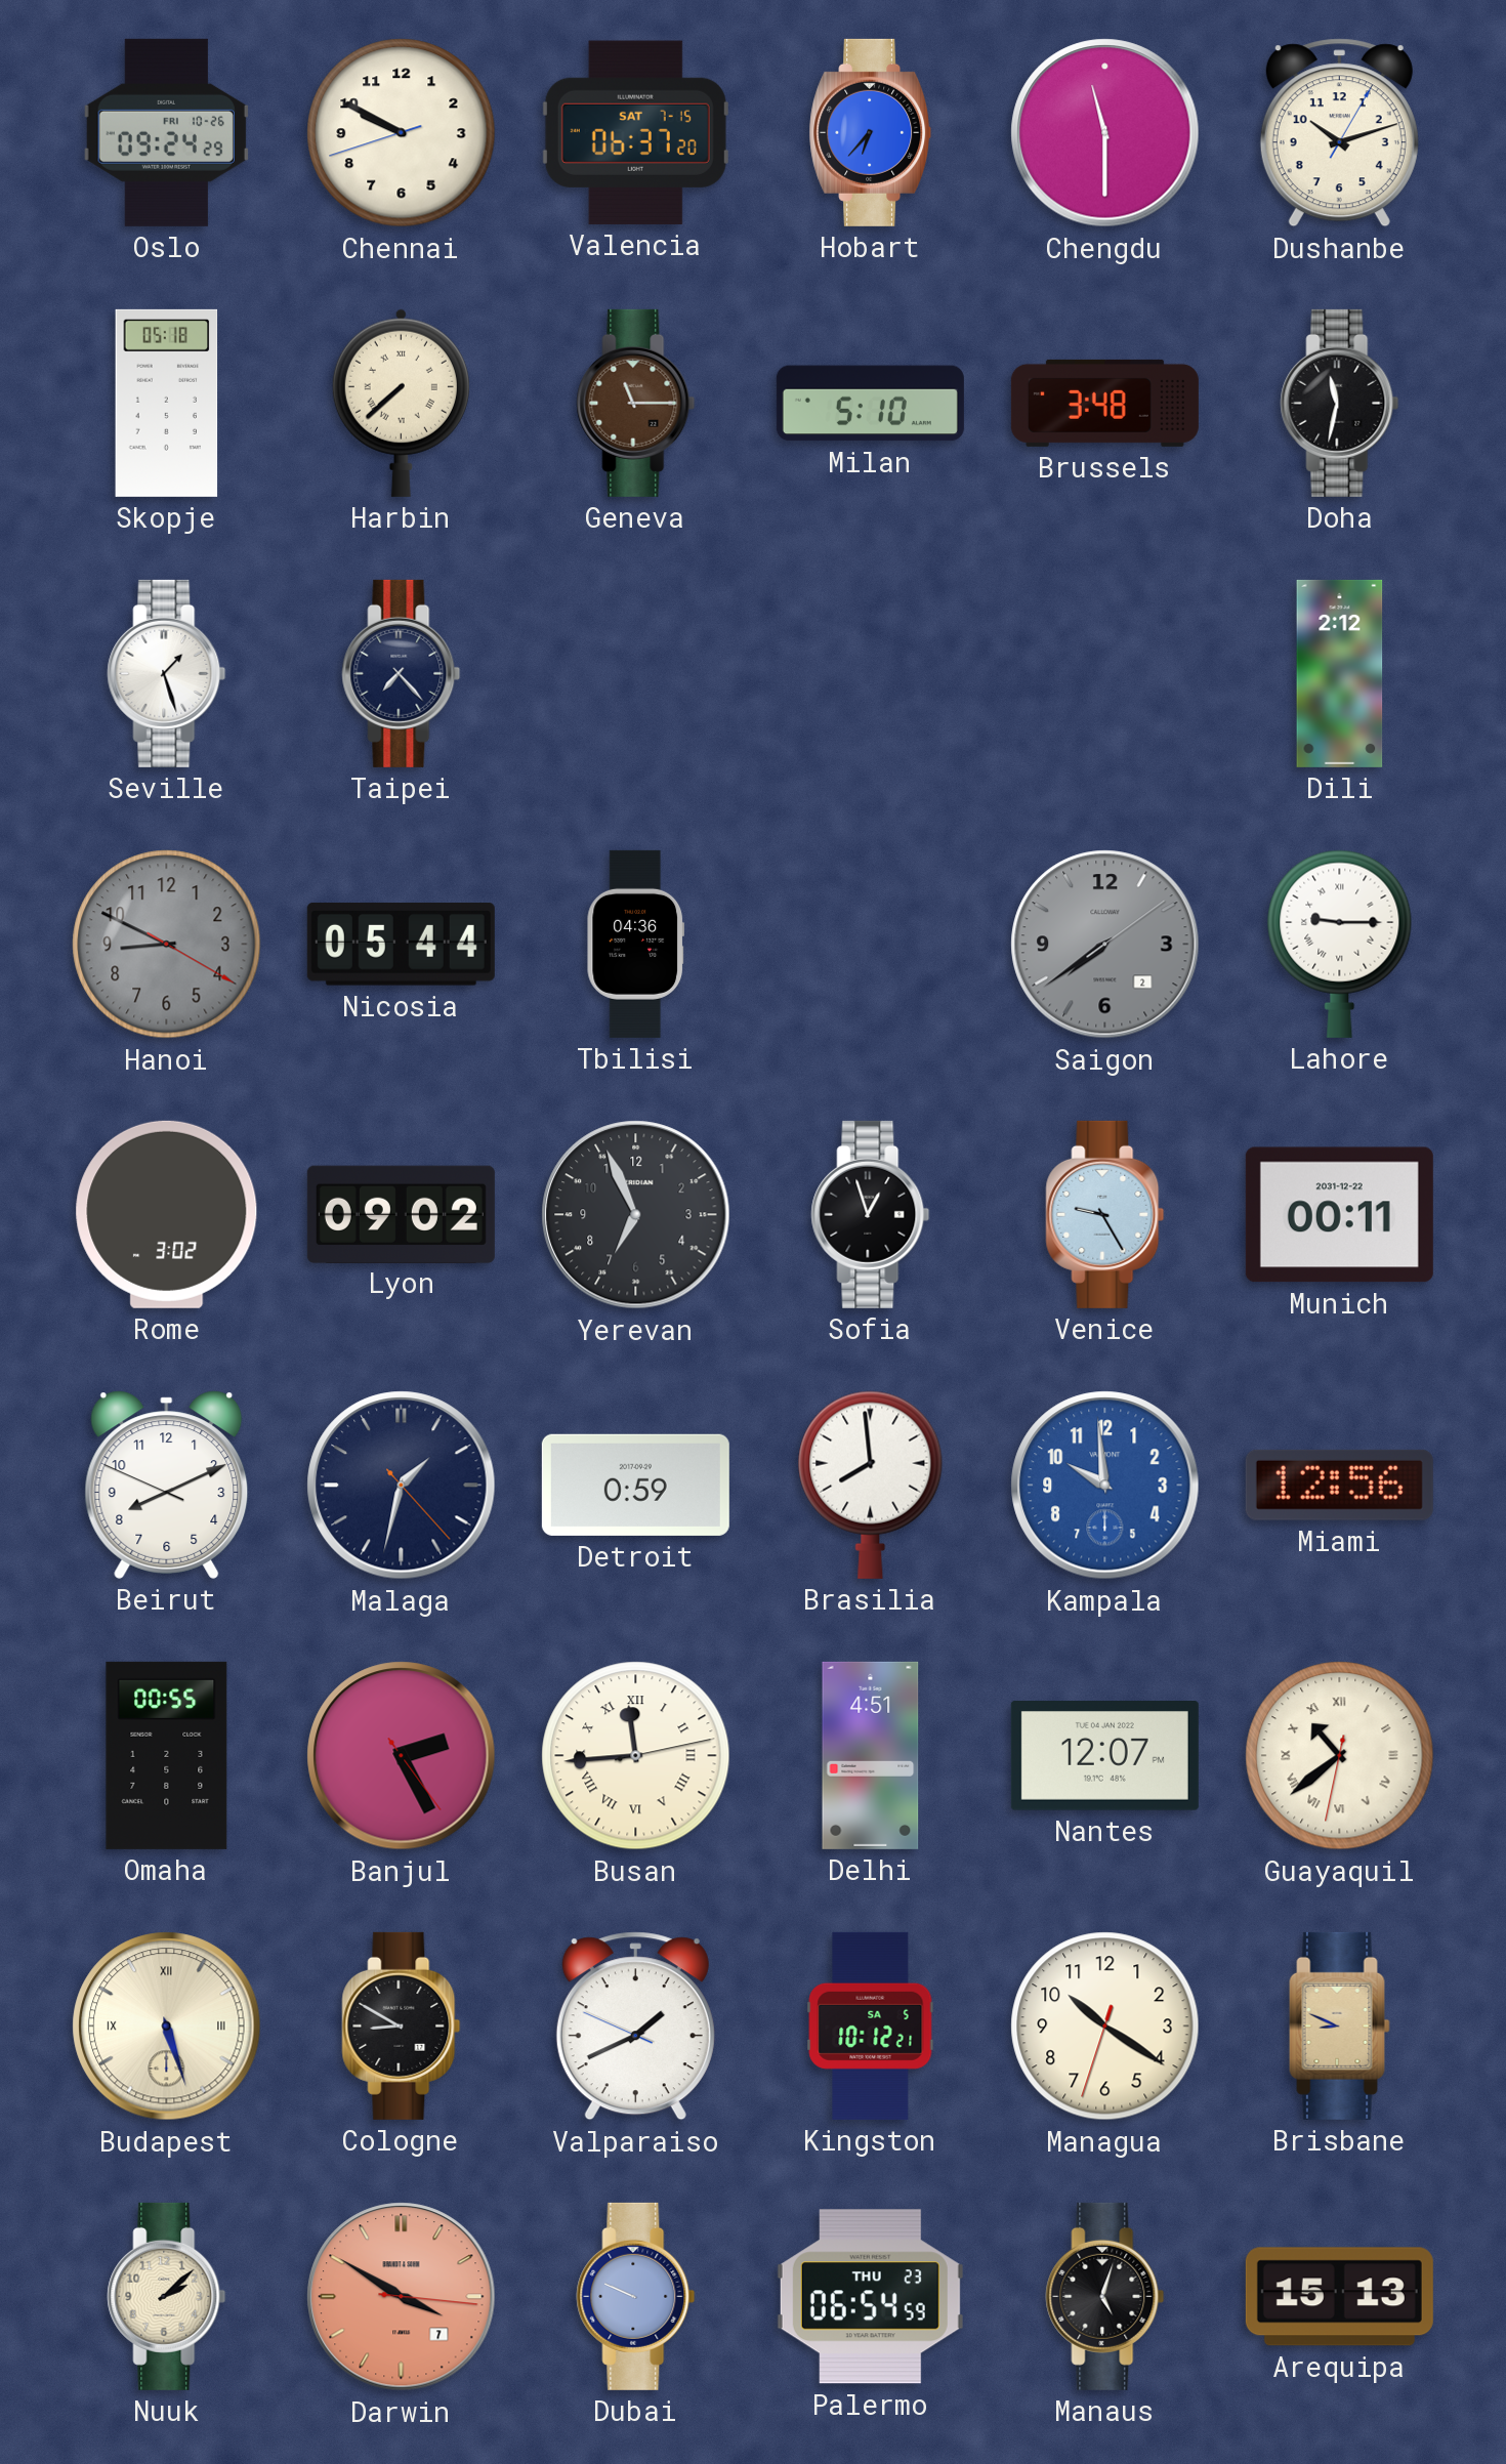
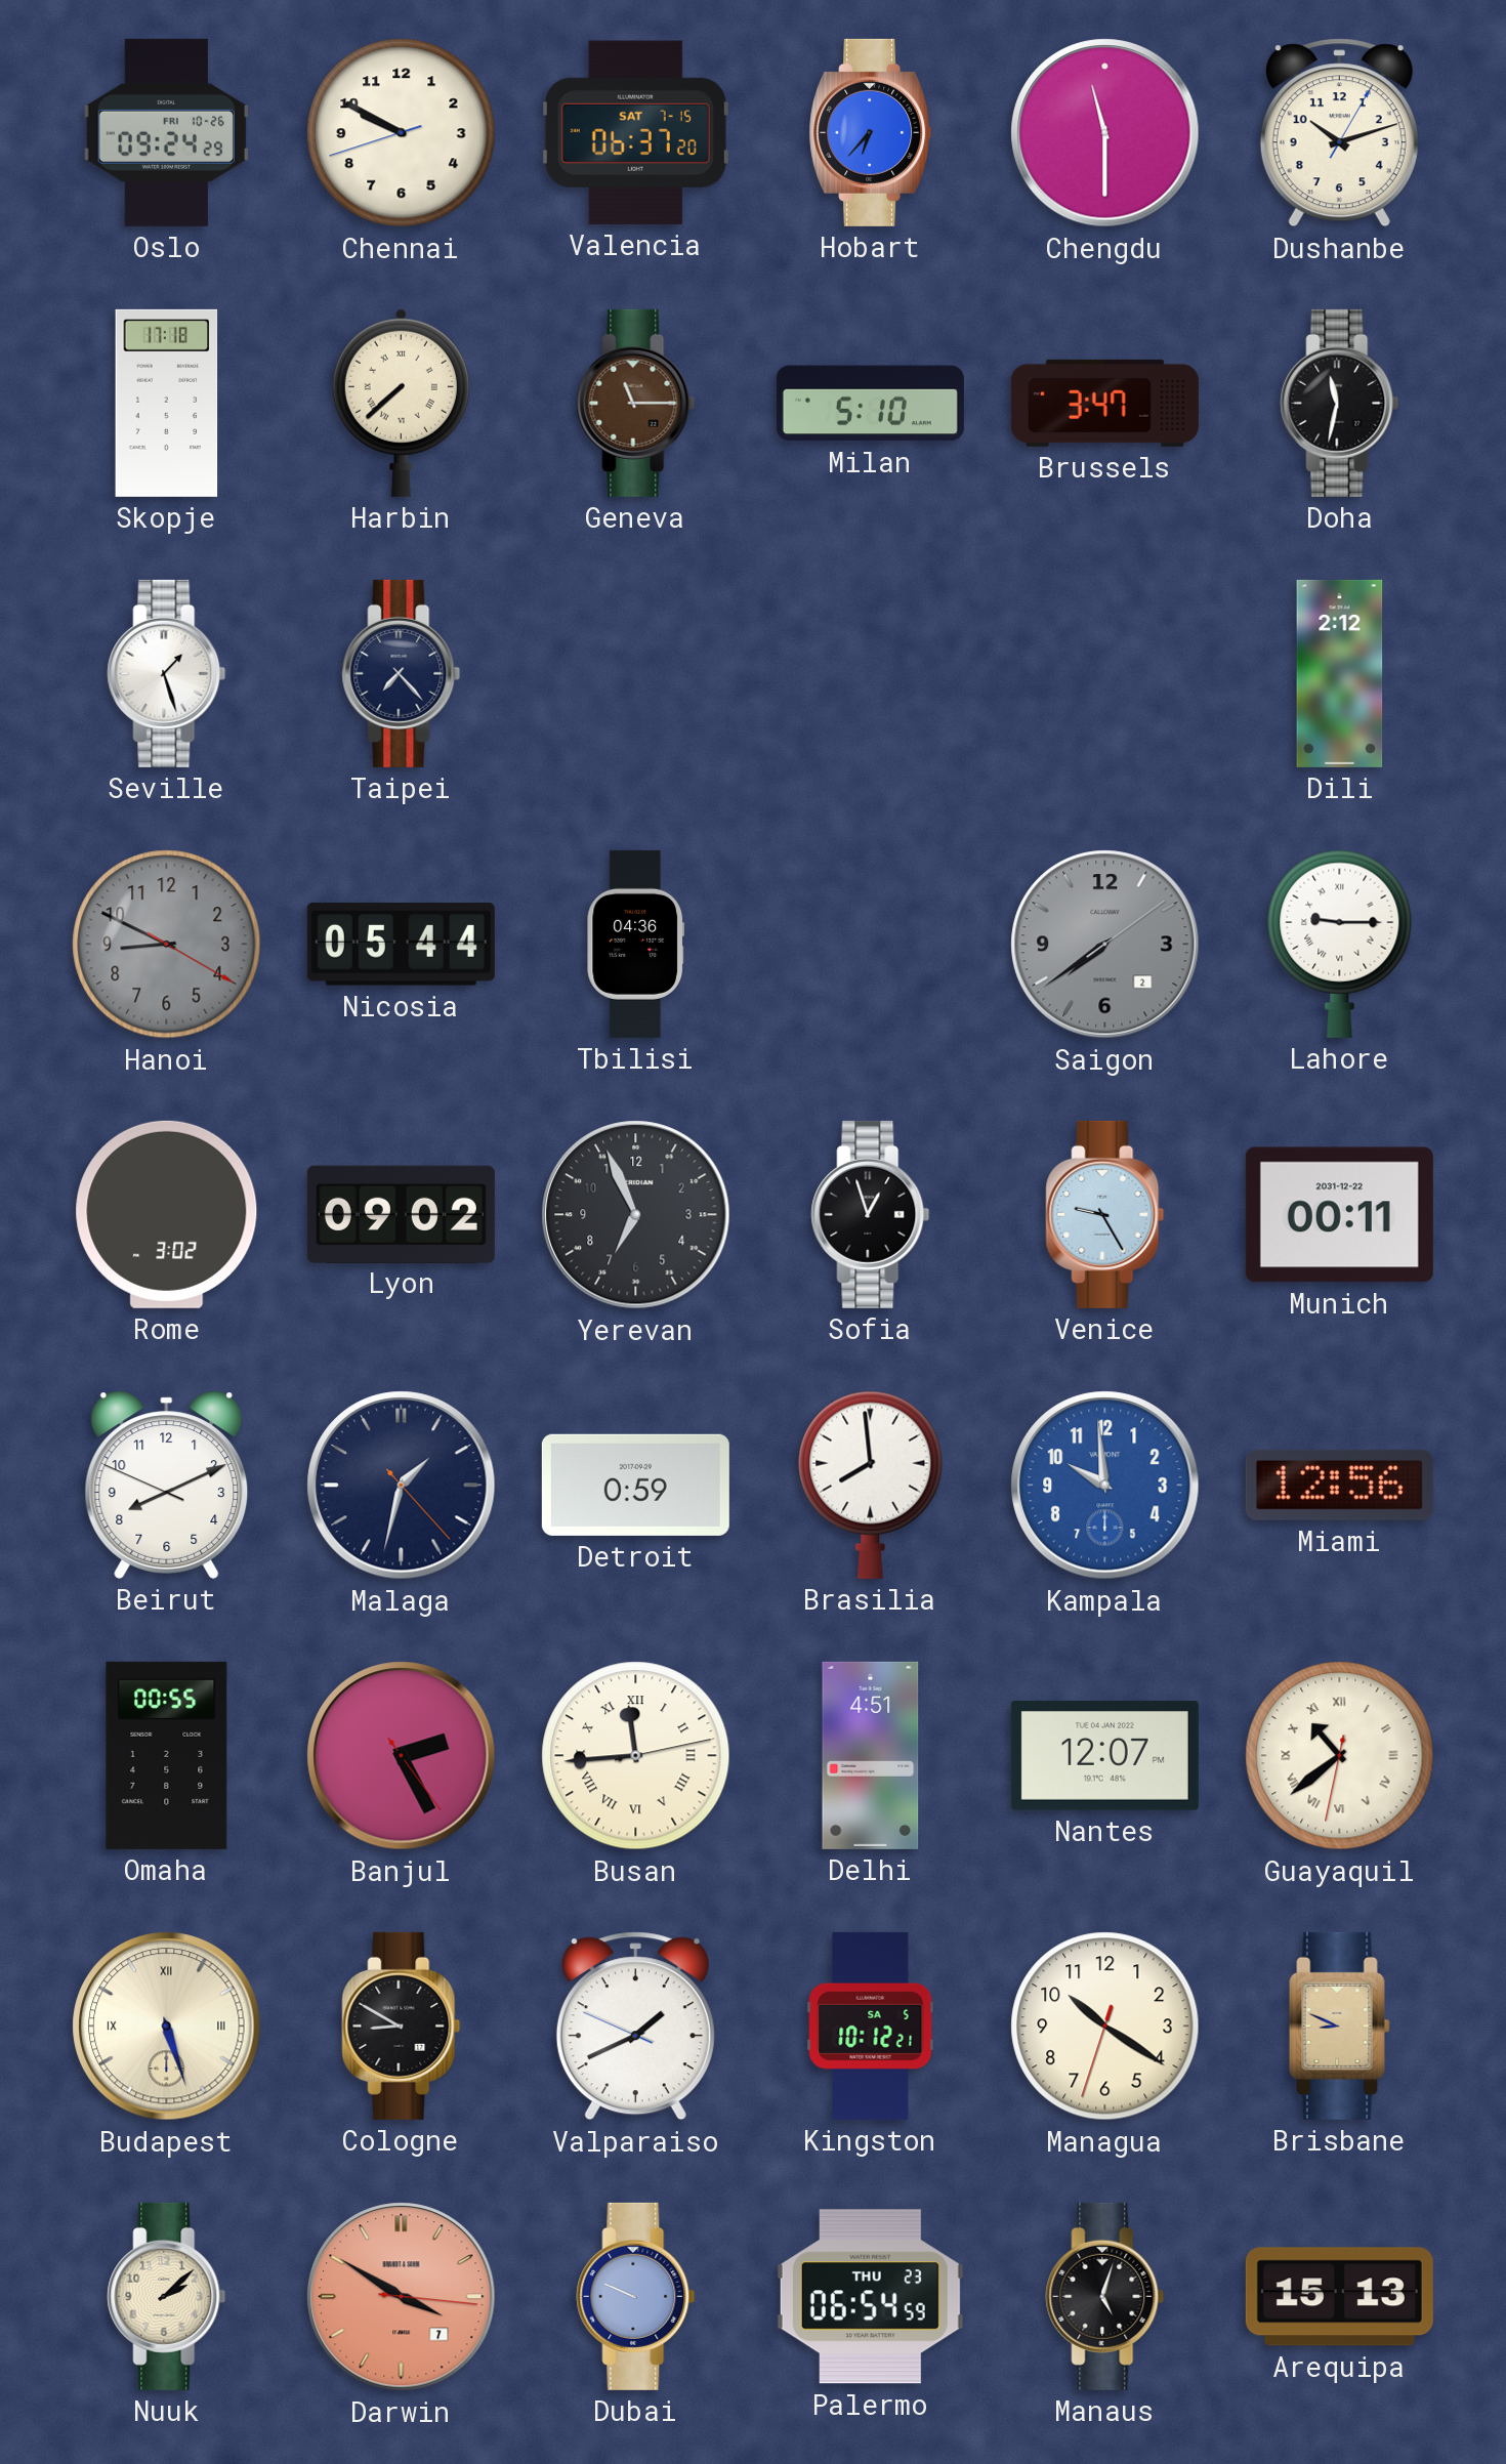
Skopje: 05:18 -> 17:18
Brussels: 3:48 -> 3:47
